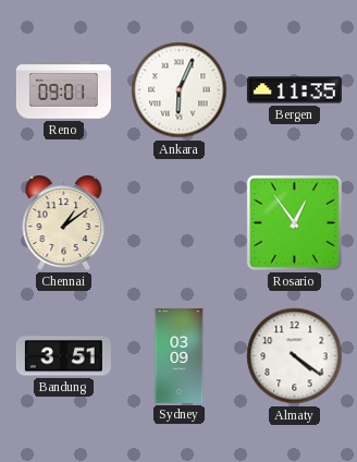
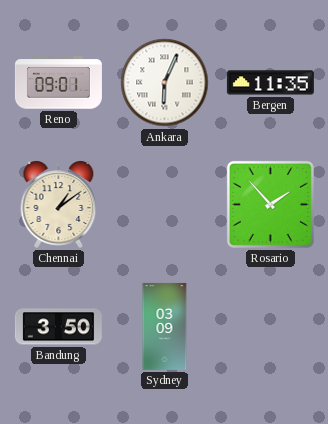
Rosario: 12:54 -> 1:53
Bandung: 3:51 -> 3:50
Almaty: 4:21 -> none
